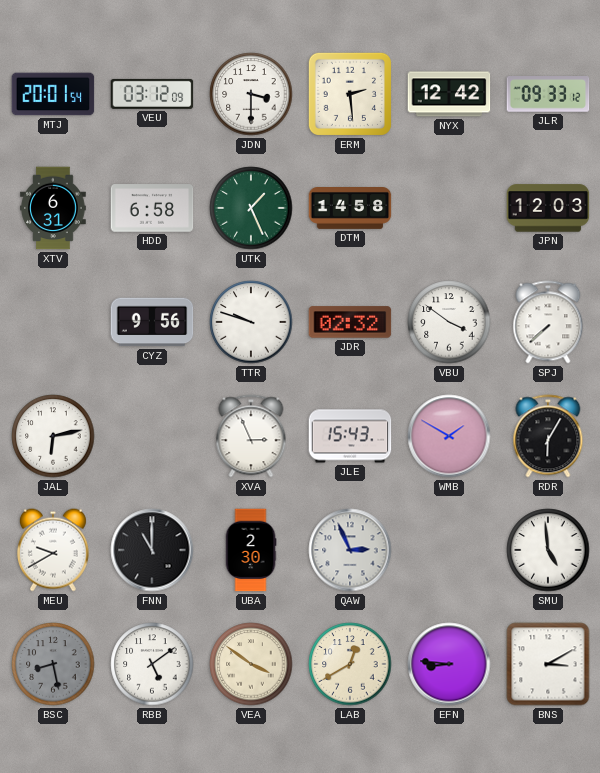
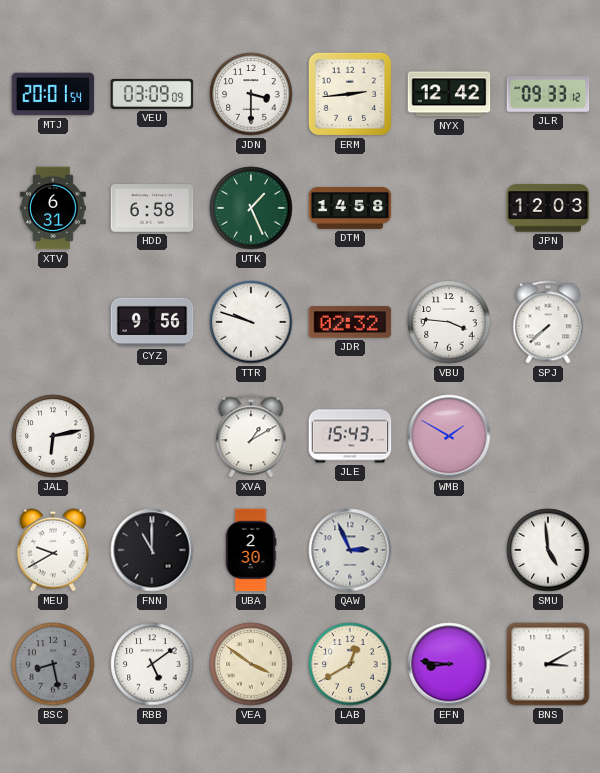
VEU: 03:12 -> 03:09
ERM: 2:29 -> 2:44
VBU: 3:51 -> 3:46
XVA: 2:56 -> 1:10
RDR: 6:05 -> none
